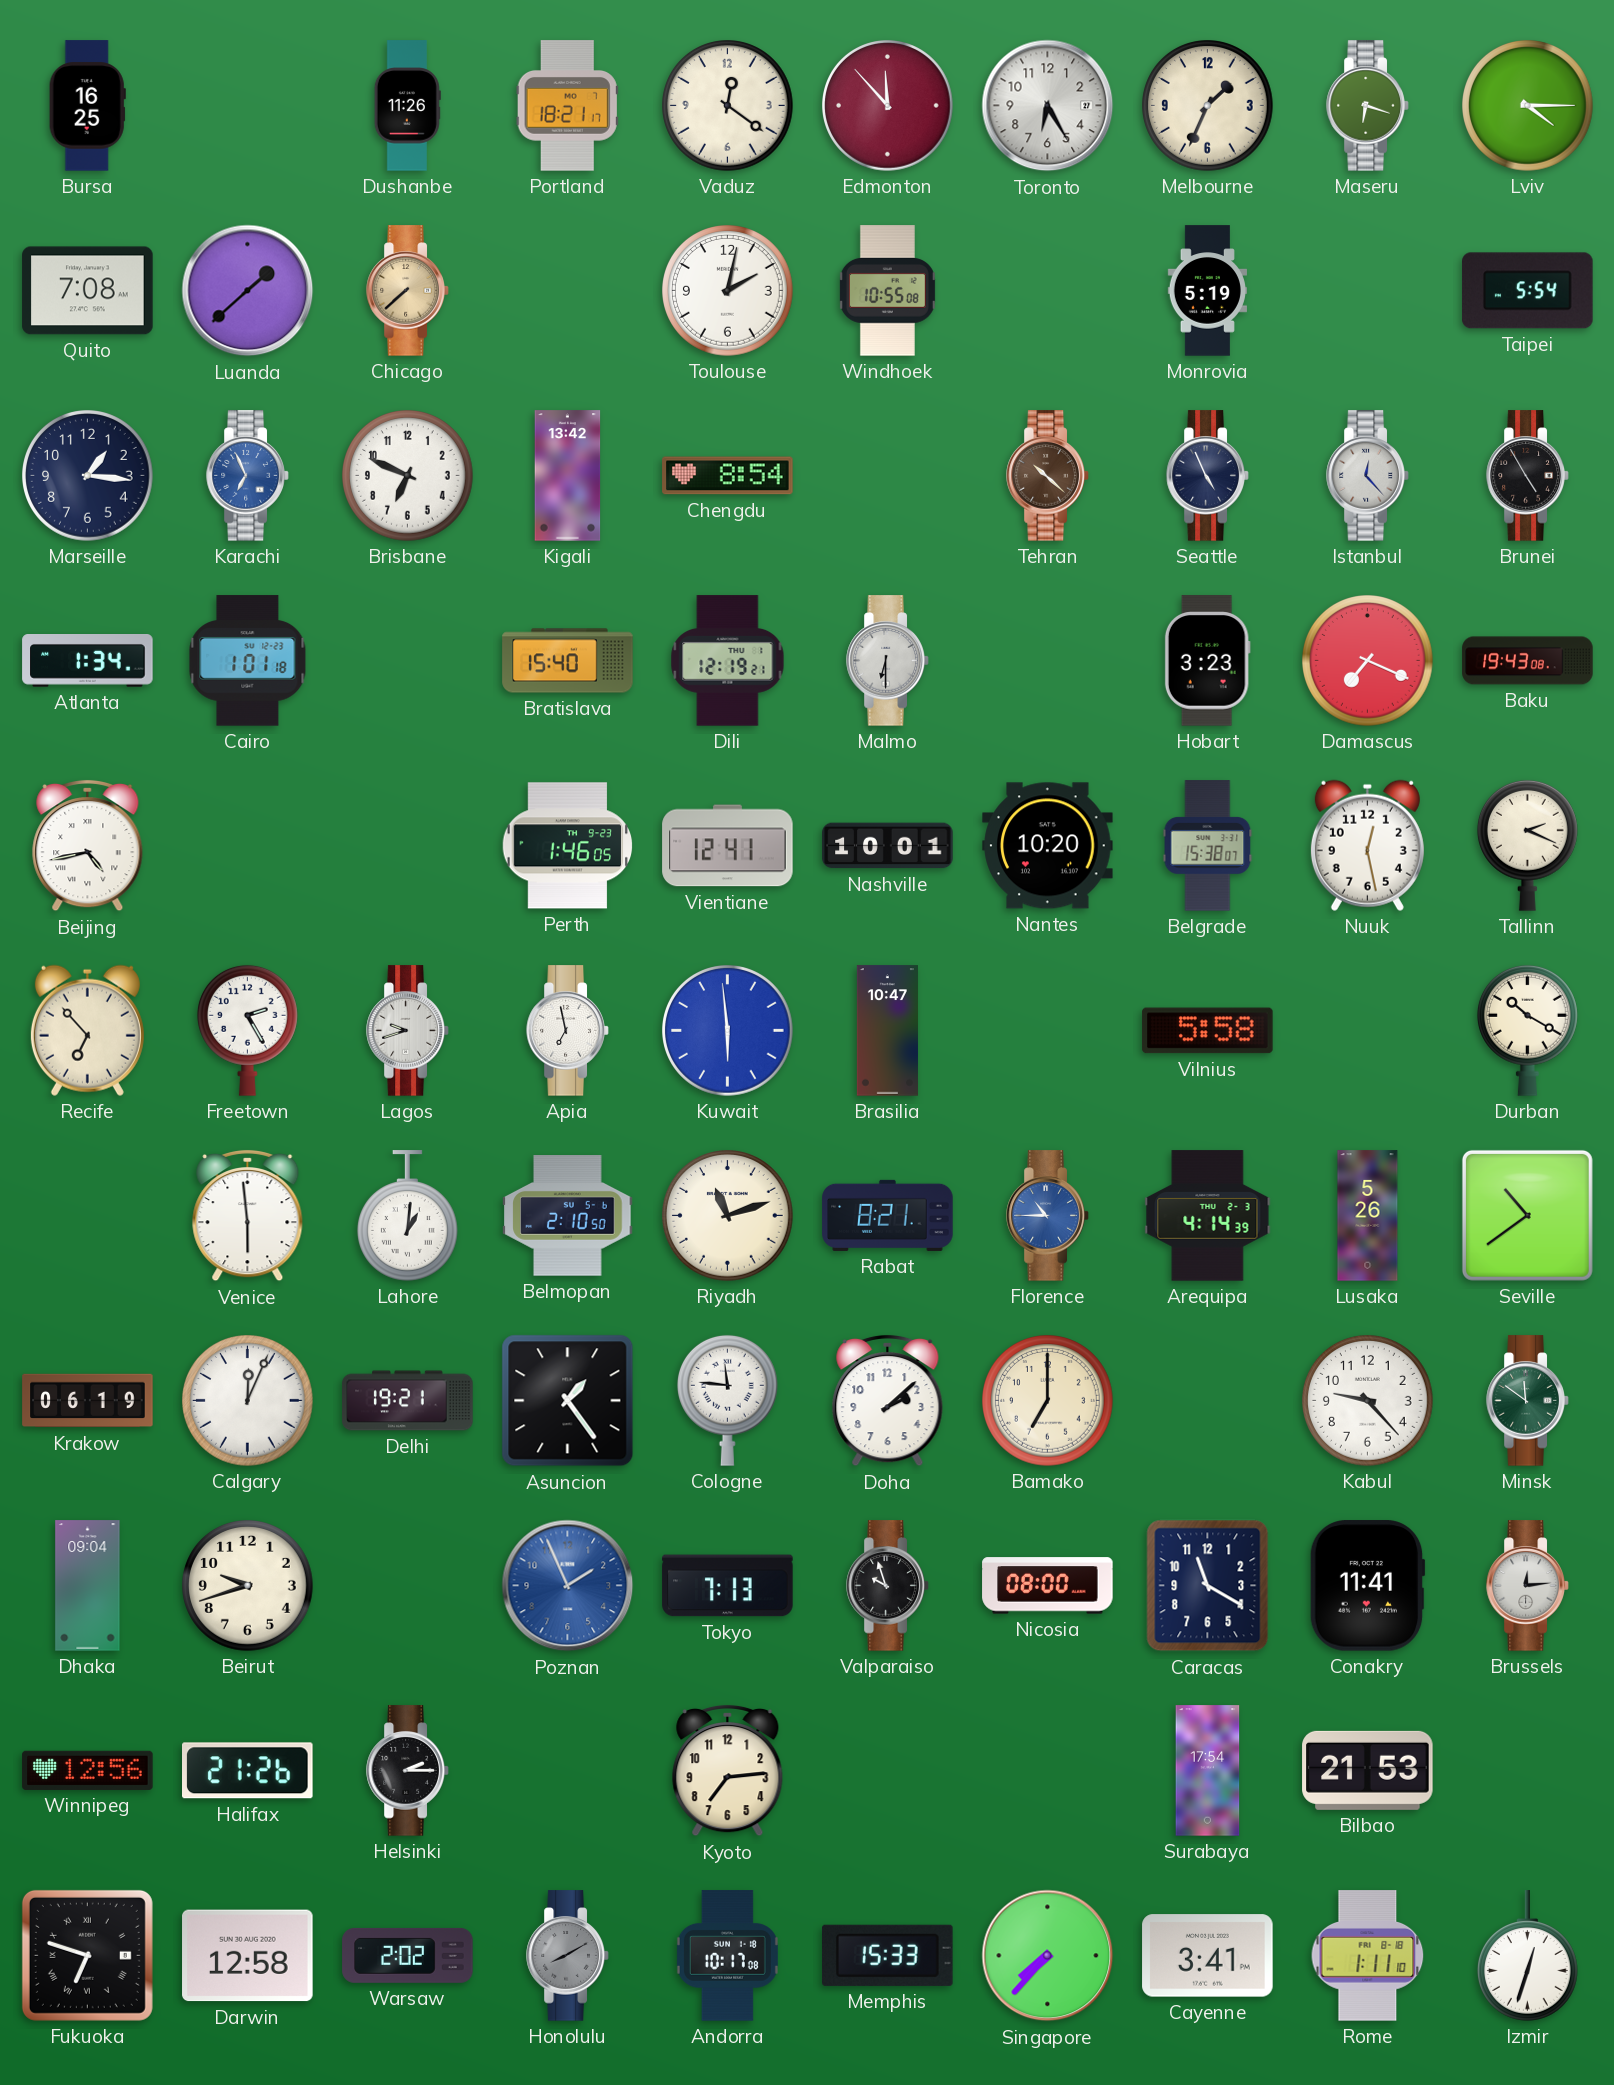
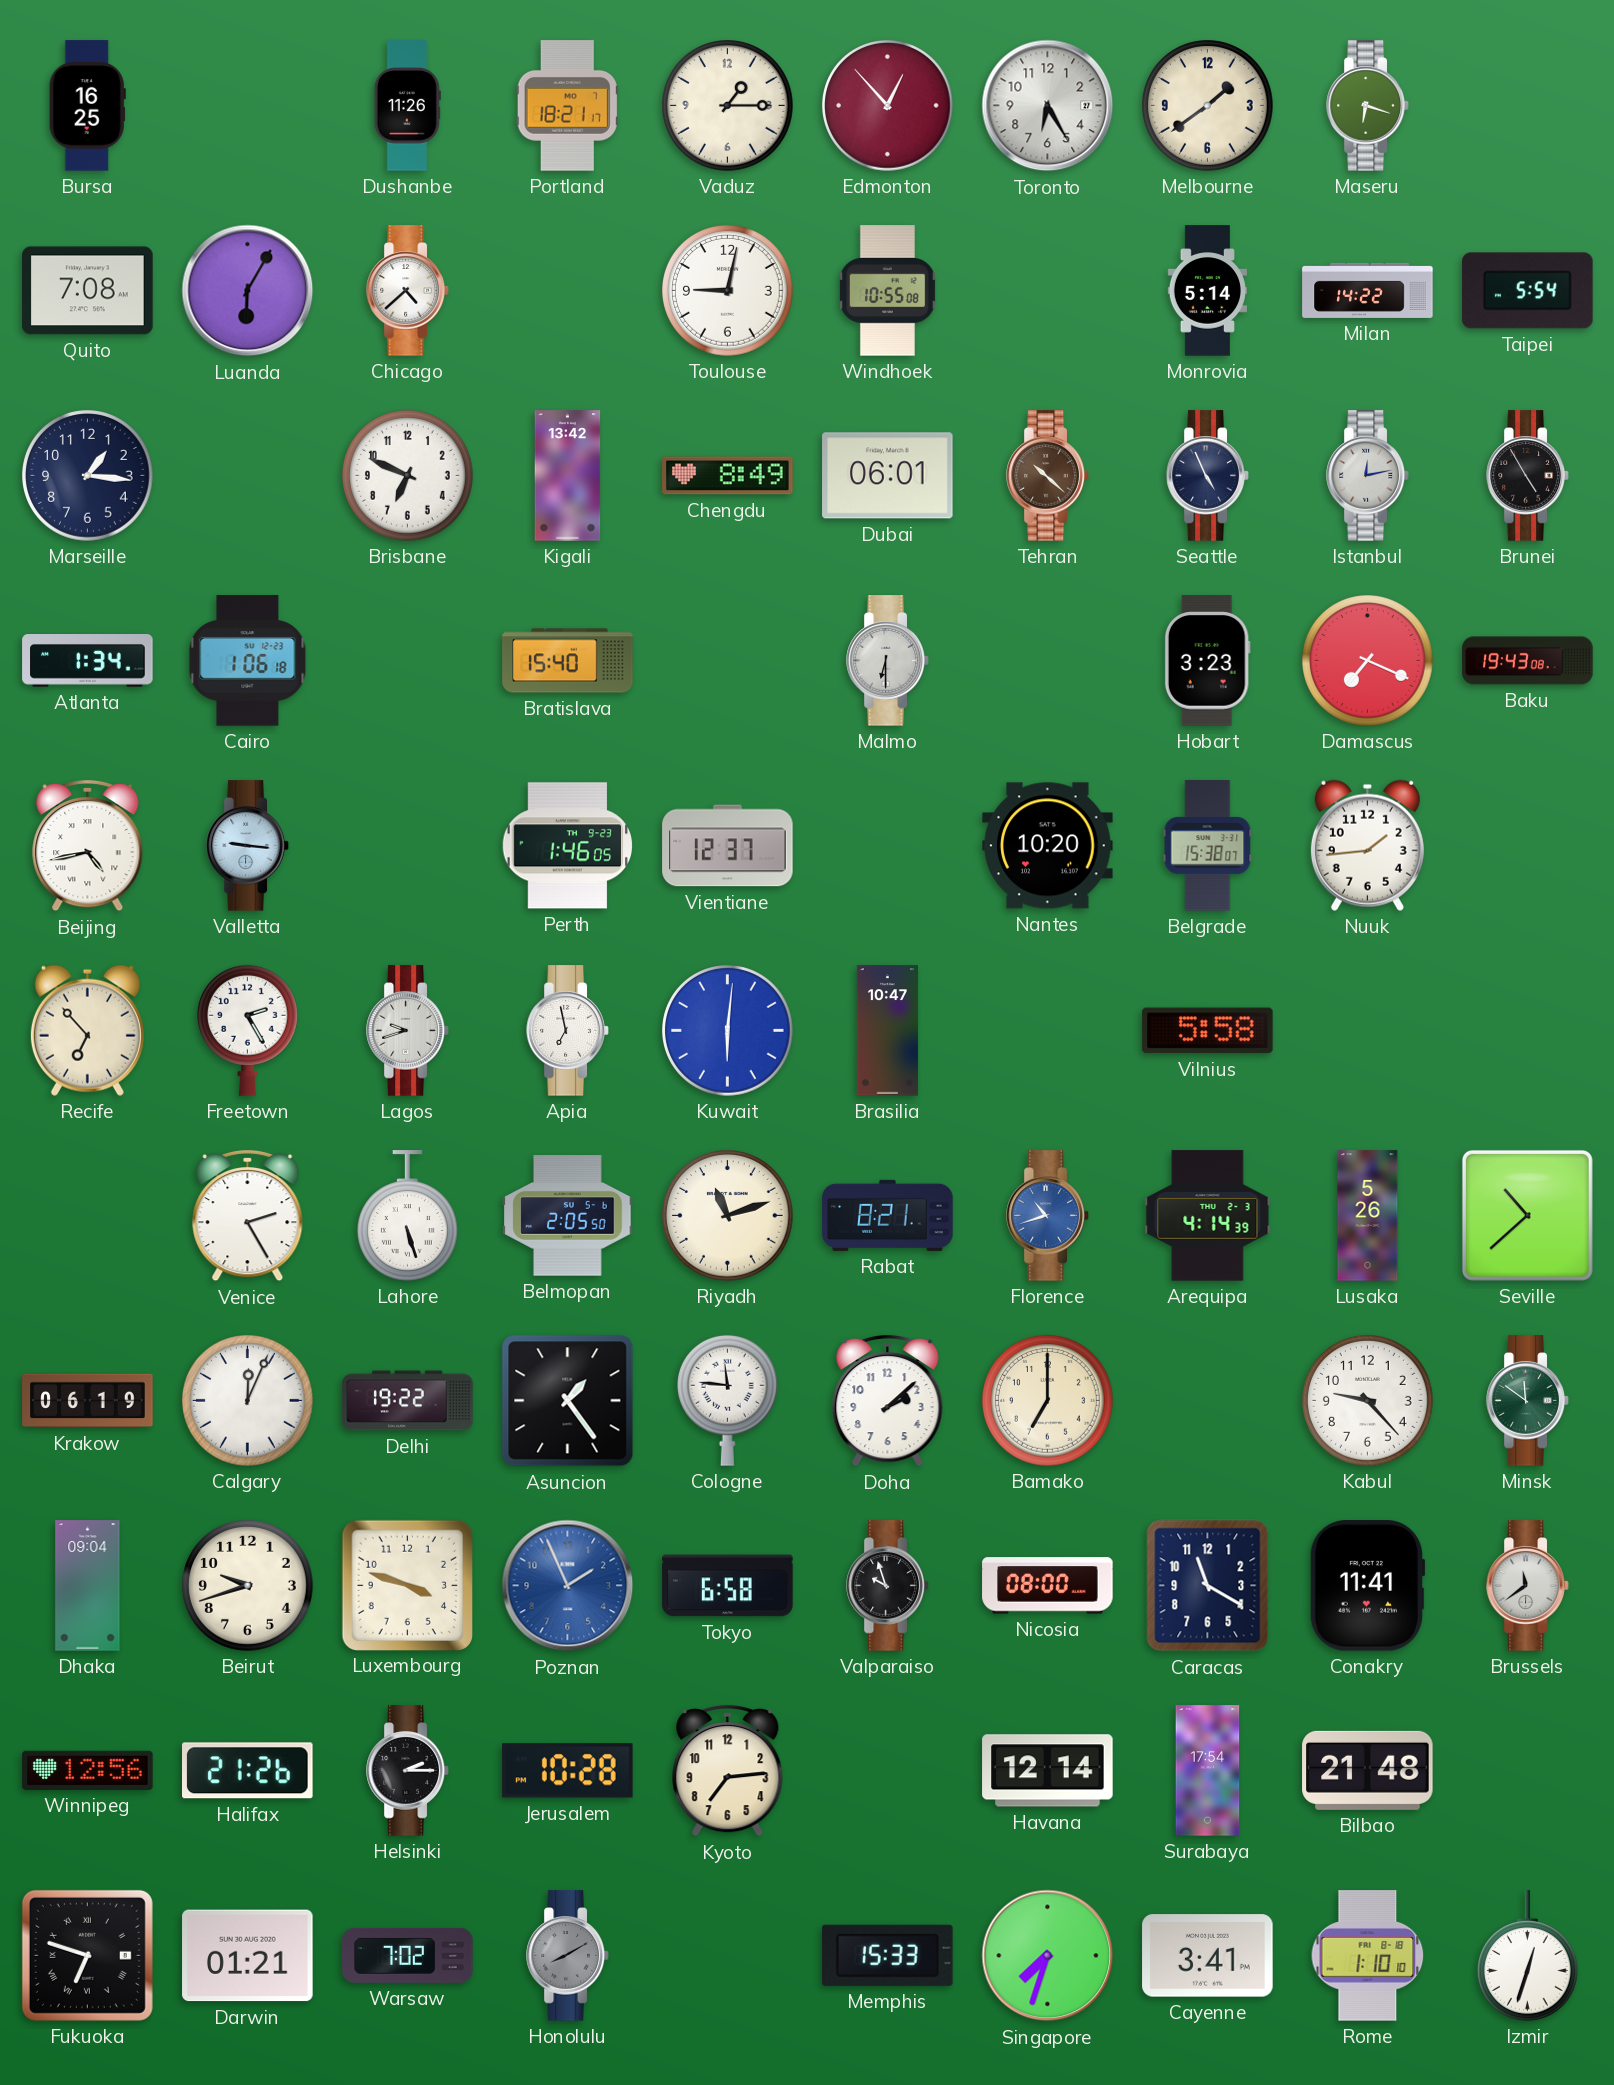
Vaduz: 12:21 -> 1:15
Edmonton: 11:53 -> 12:53
Melbourne: 1:34 -> 1:39
Lviv: 4:15 -> none
Luanda: 1:38 -> 6:05
Chicago: 7:38 -> 4:38
Chicago dial: champagne -> white
Toulouse: 2:02 -> 9:02
Monrovia: 5:19 -> 5:14
Milan: none -> 14:22
Karachi: 6:56 -> none
Chengdu: 8:54 -> 8:49
Dubai: none -> 06:01
Istanbul: 12:23 -> 12:13
Cairo: 1:01 -> 1:06
Dili: 12:19 -> none
Valletta: none -> 9:16
Vientiane: 12:41 -> 12:37
Nashville: 10:01 -> none
Nuuk: 12:28 -> 1:44
Tallinn: 2:19 -> none
Kuwait: 5:59 -> 6:01
Durban: 10:20 -> none
Venice: 5:59 -> 2:25
Lahore: 1:01 -> 5:27
Belmopan: 2:10 -> 2:05
Florence: 10:45 -> 10:42
Seville: 10:39 -> 10:38
Delhi: 19:21 -> 19:22
Luxembourg: none -> 3:48
Tokyo: 7:13 -> 6:58
Brussels: 12:14 -> 11:39
Jerusalem: none -> 10:28
Havana: none -> 12:14
Bilbao: 21:53 -> 21:48
Darwin: 12:58 -> 01:21
Warsaw: 2:02 -> 7:02
Andorra: 10:17 -> none
Singapore: 7:37 -> 7:33
Rome: 1:11 -> 1:10
